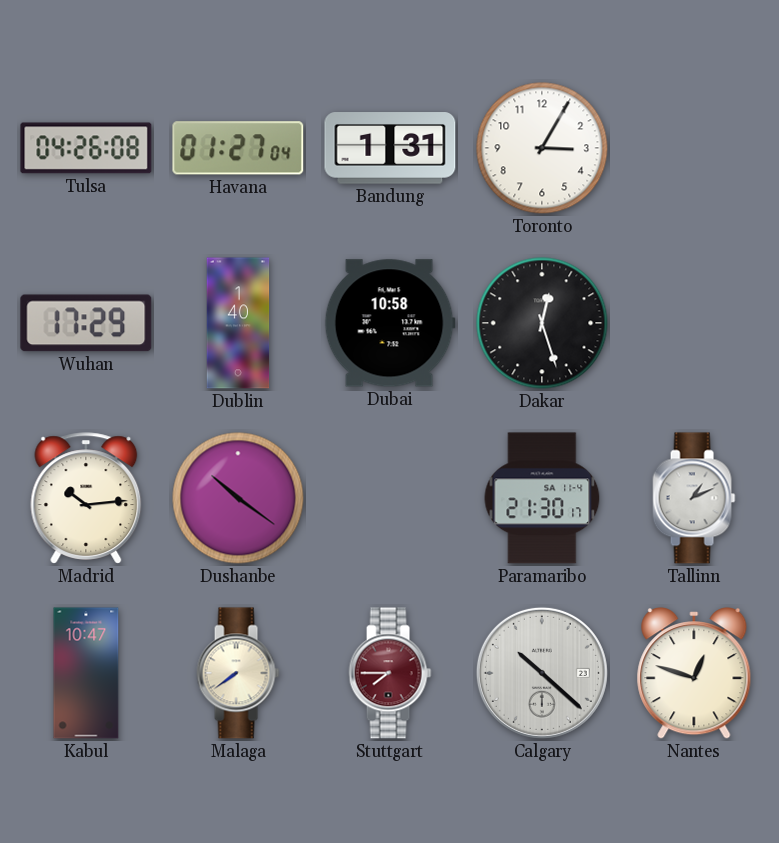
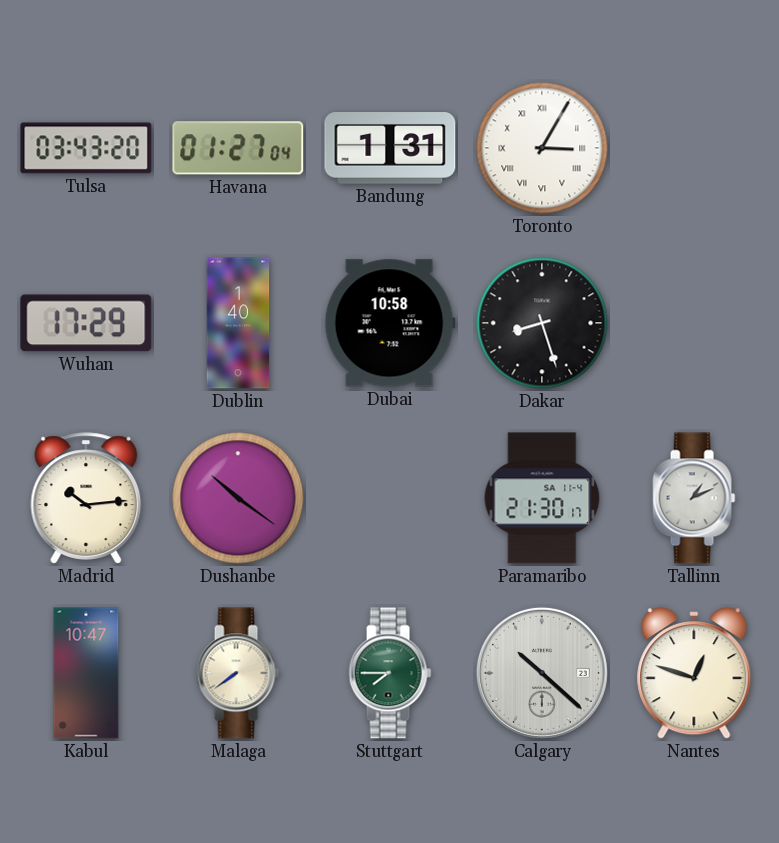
Tulsa: 04:26 -> 03:43
Toronto numerals: Arabic -> Roman
Dakar: 12:27 -> 8:27
Stuttgart dial: burgundy -> green
